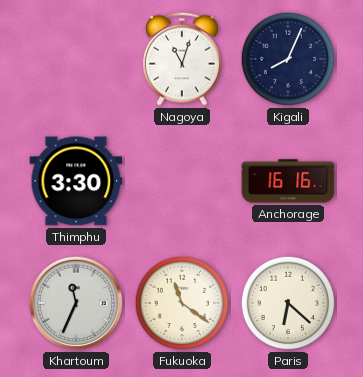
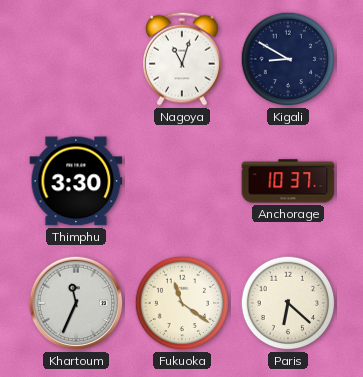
Kigali: 8:04 -> 8:50
Anchorage: 16:16 -> 10:37
